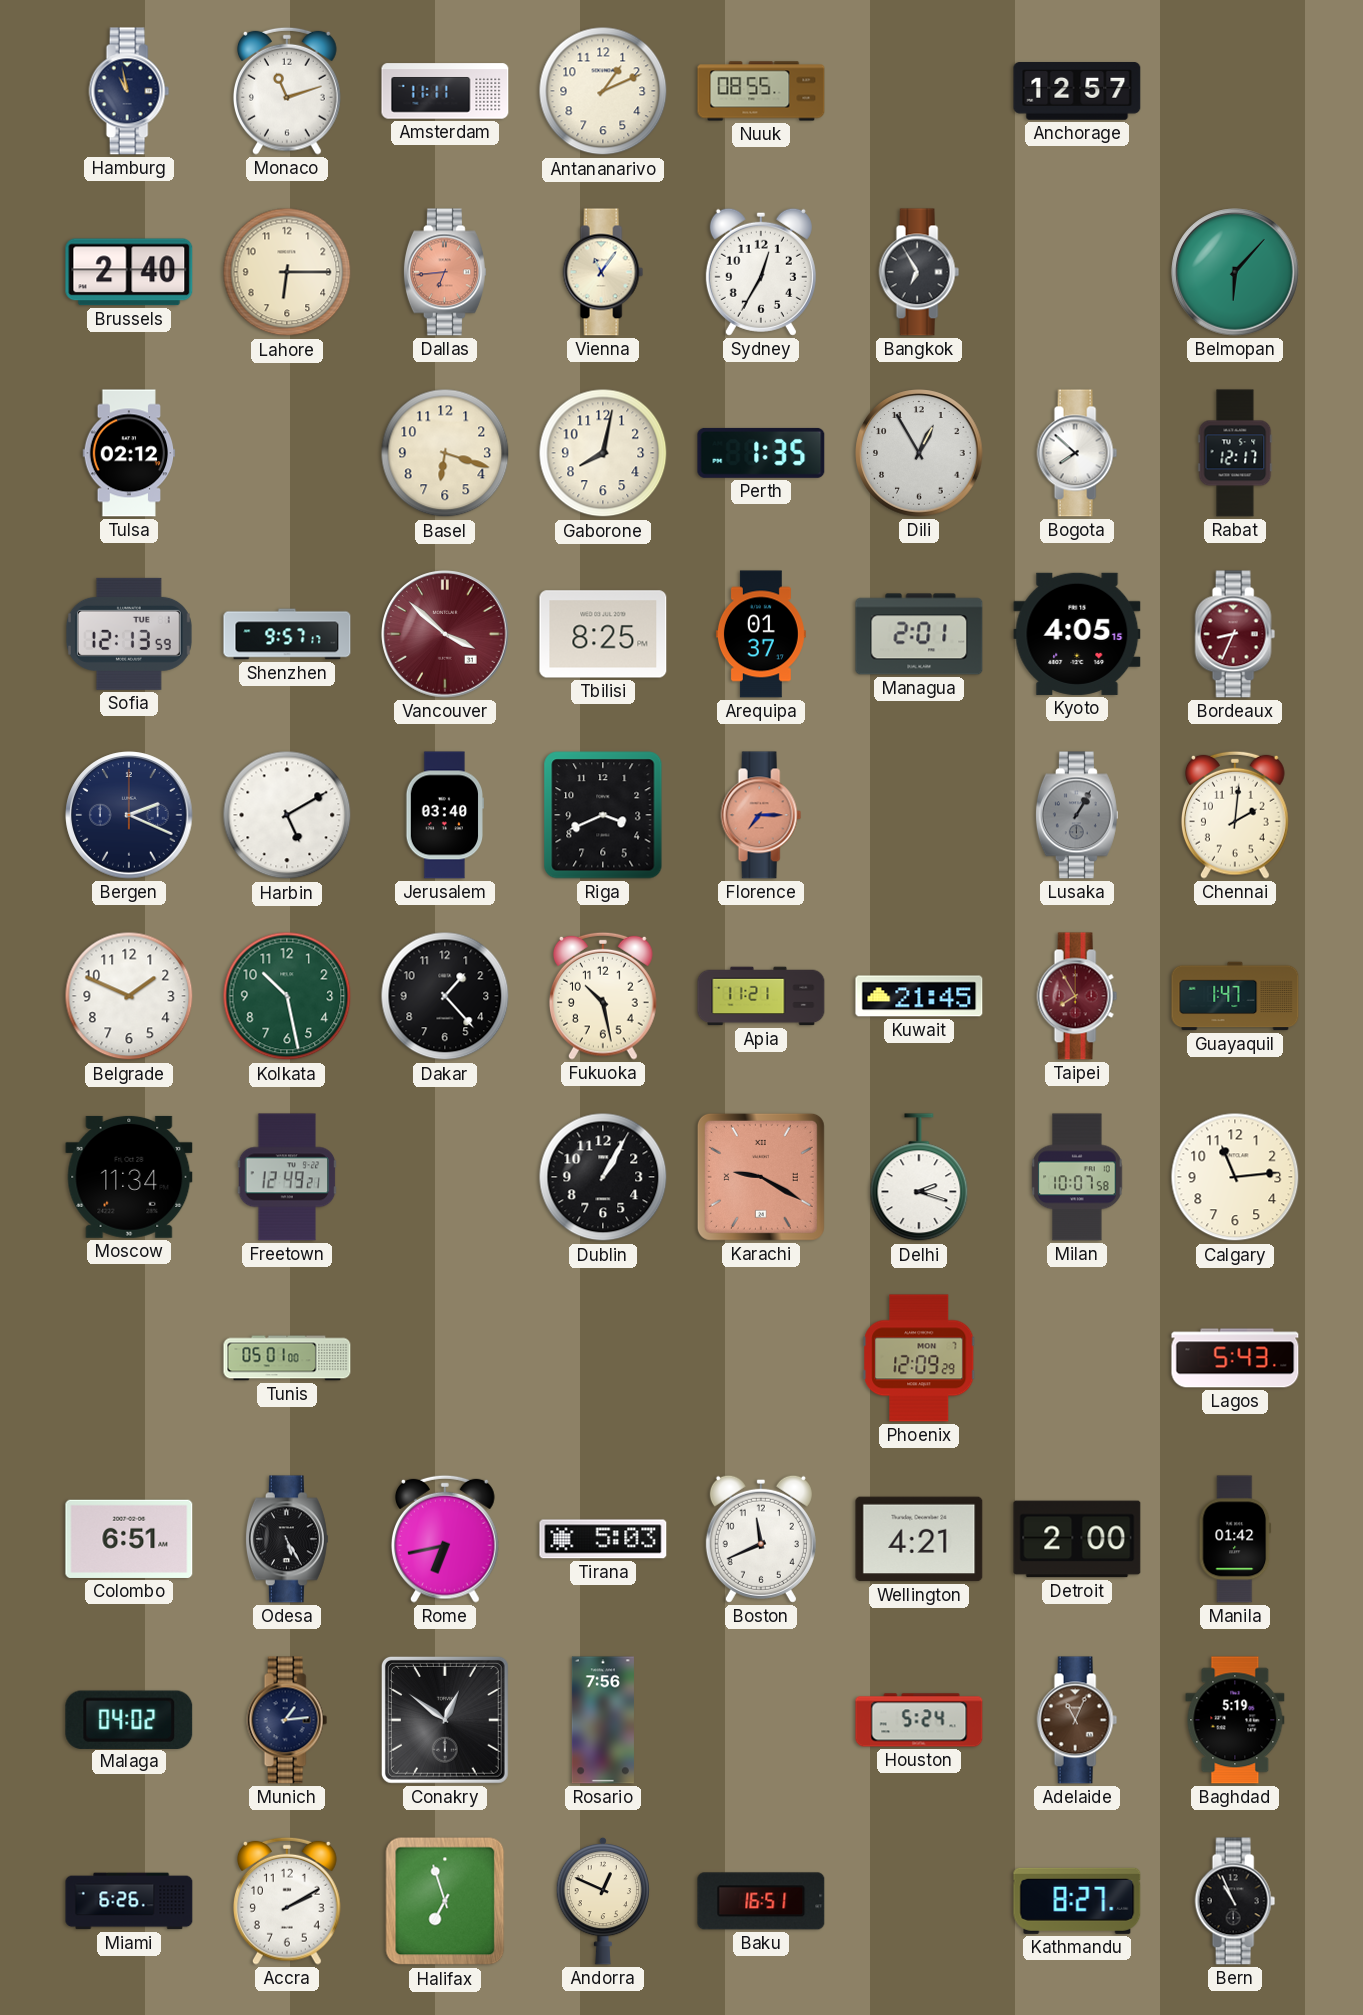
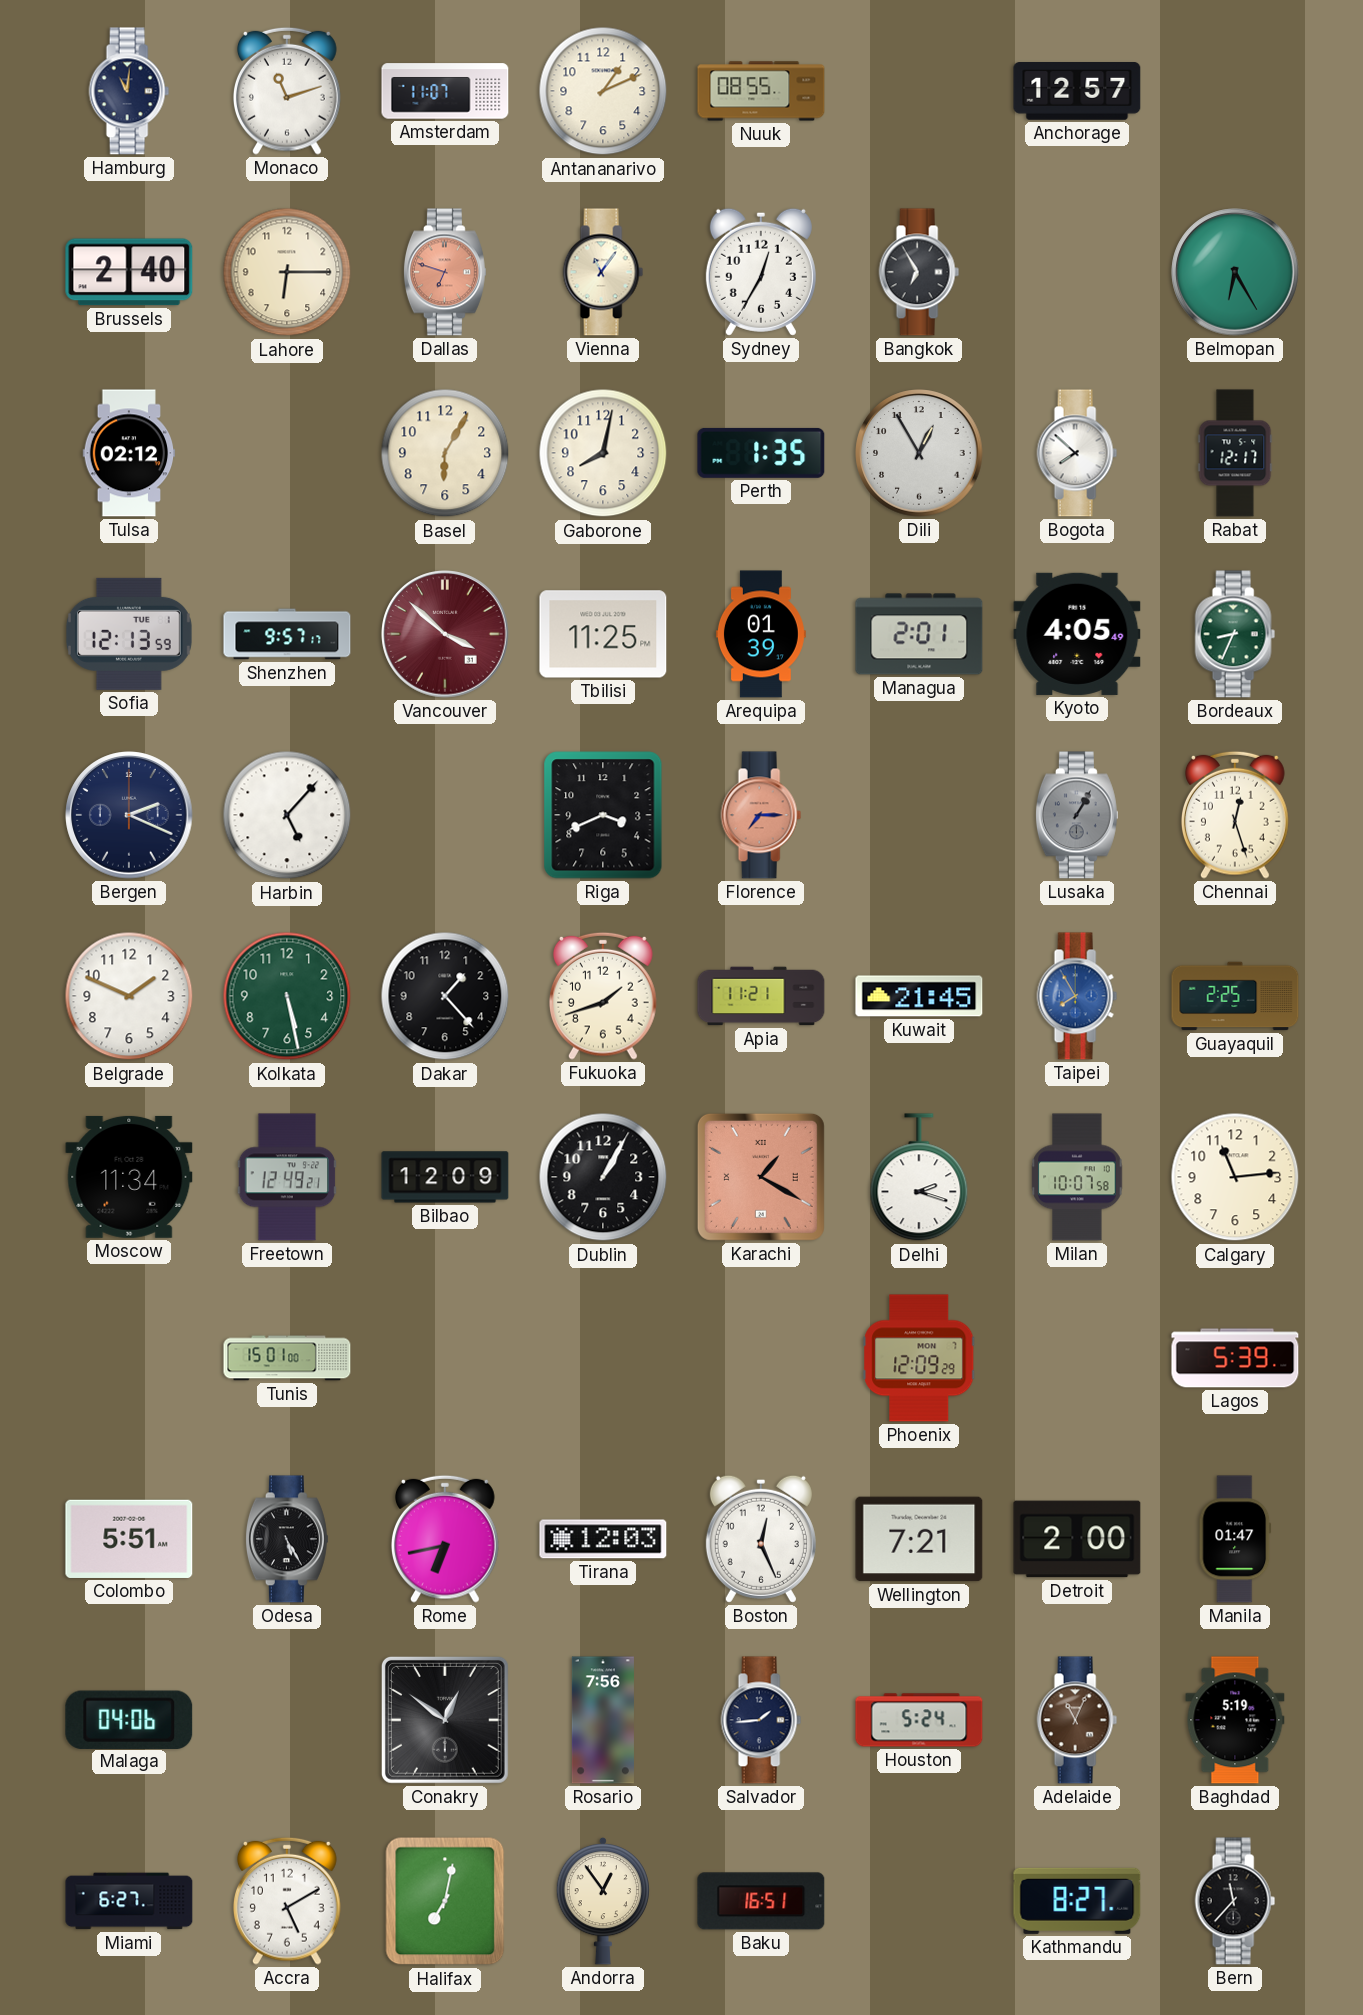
Hamburg: 10:58 -> 11:01
Amsterdam: 11:11 -> 11:07
Dallas: 6:44 -> 6:48
Belmopan: 6:07 -> 6:25
Basel: 6:18 -> 6:05
Tbilisi: 8:25 -> 11:25
Arequipa: 01:37 -> 01:39
Kyoto: 4:05:15 -> 4:05:49
Bordeaux dial: burgundy -> green
Harbin: 5:10 -> 5:07
Jerusalem: 03:40 -> none
Chennai: 2:01 -> 12:27
Kolkata: 10:28 -> 5:28
Fukuoka: 10:28 -> 1:42
Taipei dial: burgundy -> blue
Guayaquil: 1:47 -> 2:25
Bilbao: none -> 12:09
Karachi: 9:20 -> 1:20
Tunis: 05:01 -> 15:01
Lagos: 5:43 -> 5:39
Colombo: 6:51 -> 5:51
Tirana: 5:03 -> 12:03
Boston: 11:41 -> 12:26
Wellington: 4:21 -> 7:21
Manila: 01:42 -> 01:47
Malaga: 04:02 -> 04:06
Munich: 1:14 -> none
Salvador: none -> 1:44
Miami: 6:26 -> 6:27
Accra: 2:10 -> 5:10
Halifax: 6:57 -> 7:02
Andorra: 12:49 -> 12:54
Bern: 10:56 -> 11:37
